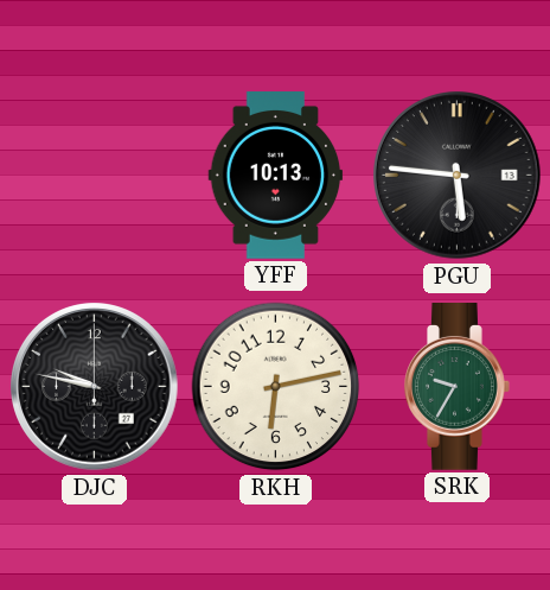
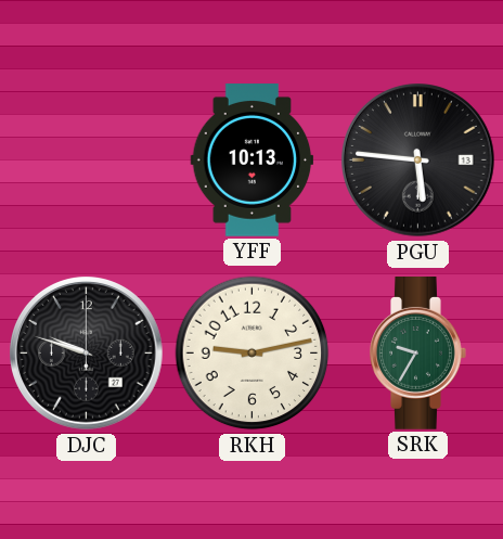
DJC: 9:47 -> 9:48
RKH: 6:13 -> 9:13
